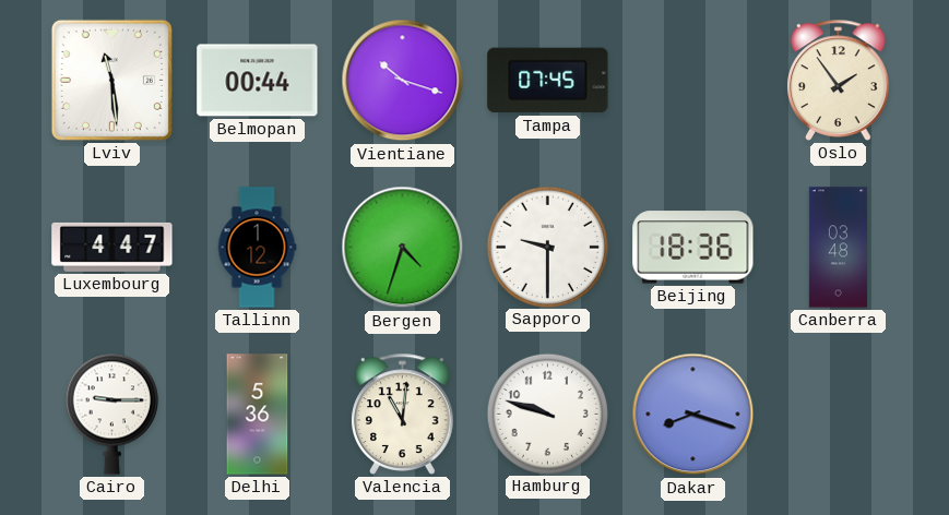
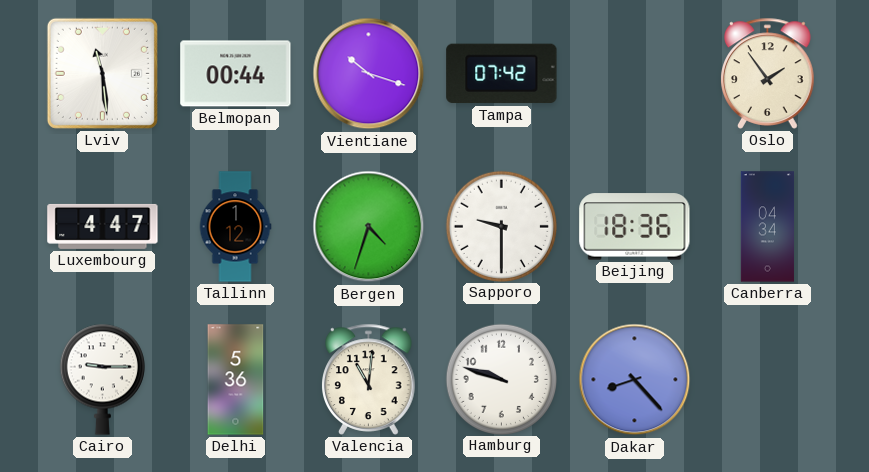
Tampa: 07:45 -> 07:42
Canberra: 03:48 -> 04:34
Dakar: 8:18 -> 8:23
